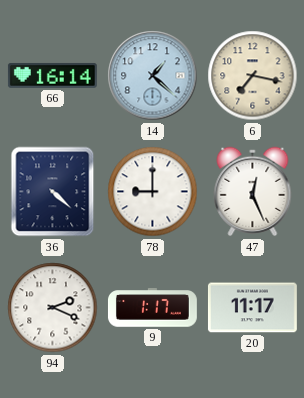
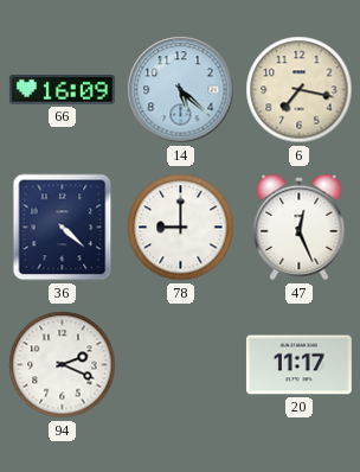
66: 16:14 -> 16:09
14: 1:22 -> 5:22
9: 1:17 -> none
